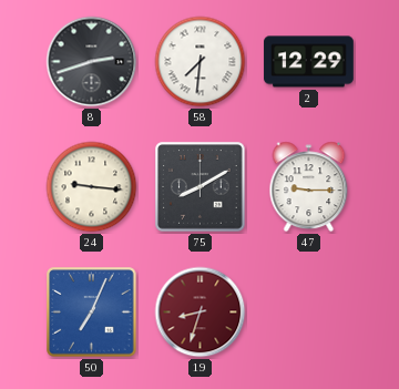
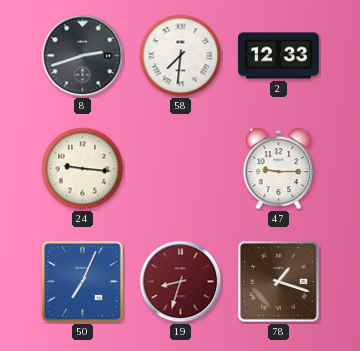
2: 12:29 -> 12:33
75: 8:10 -> none
78: none -> 1:18
